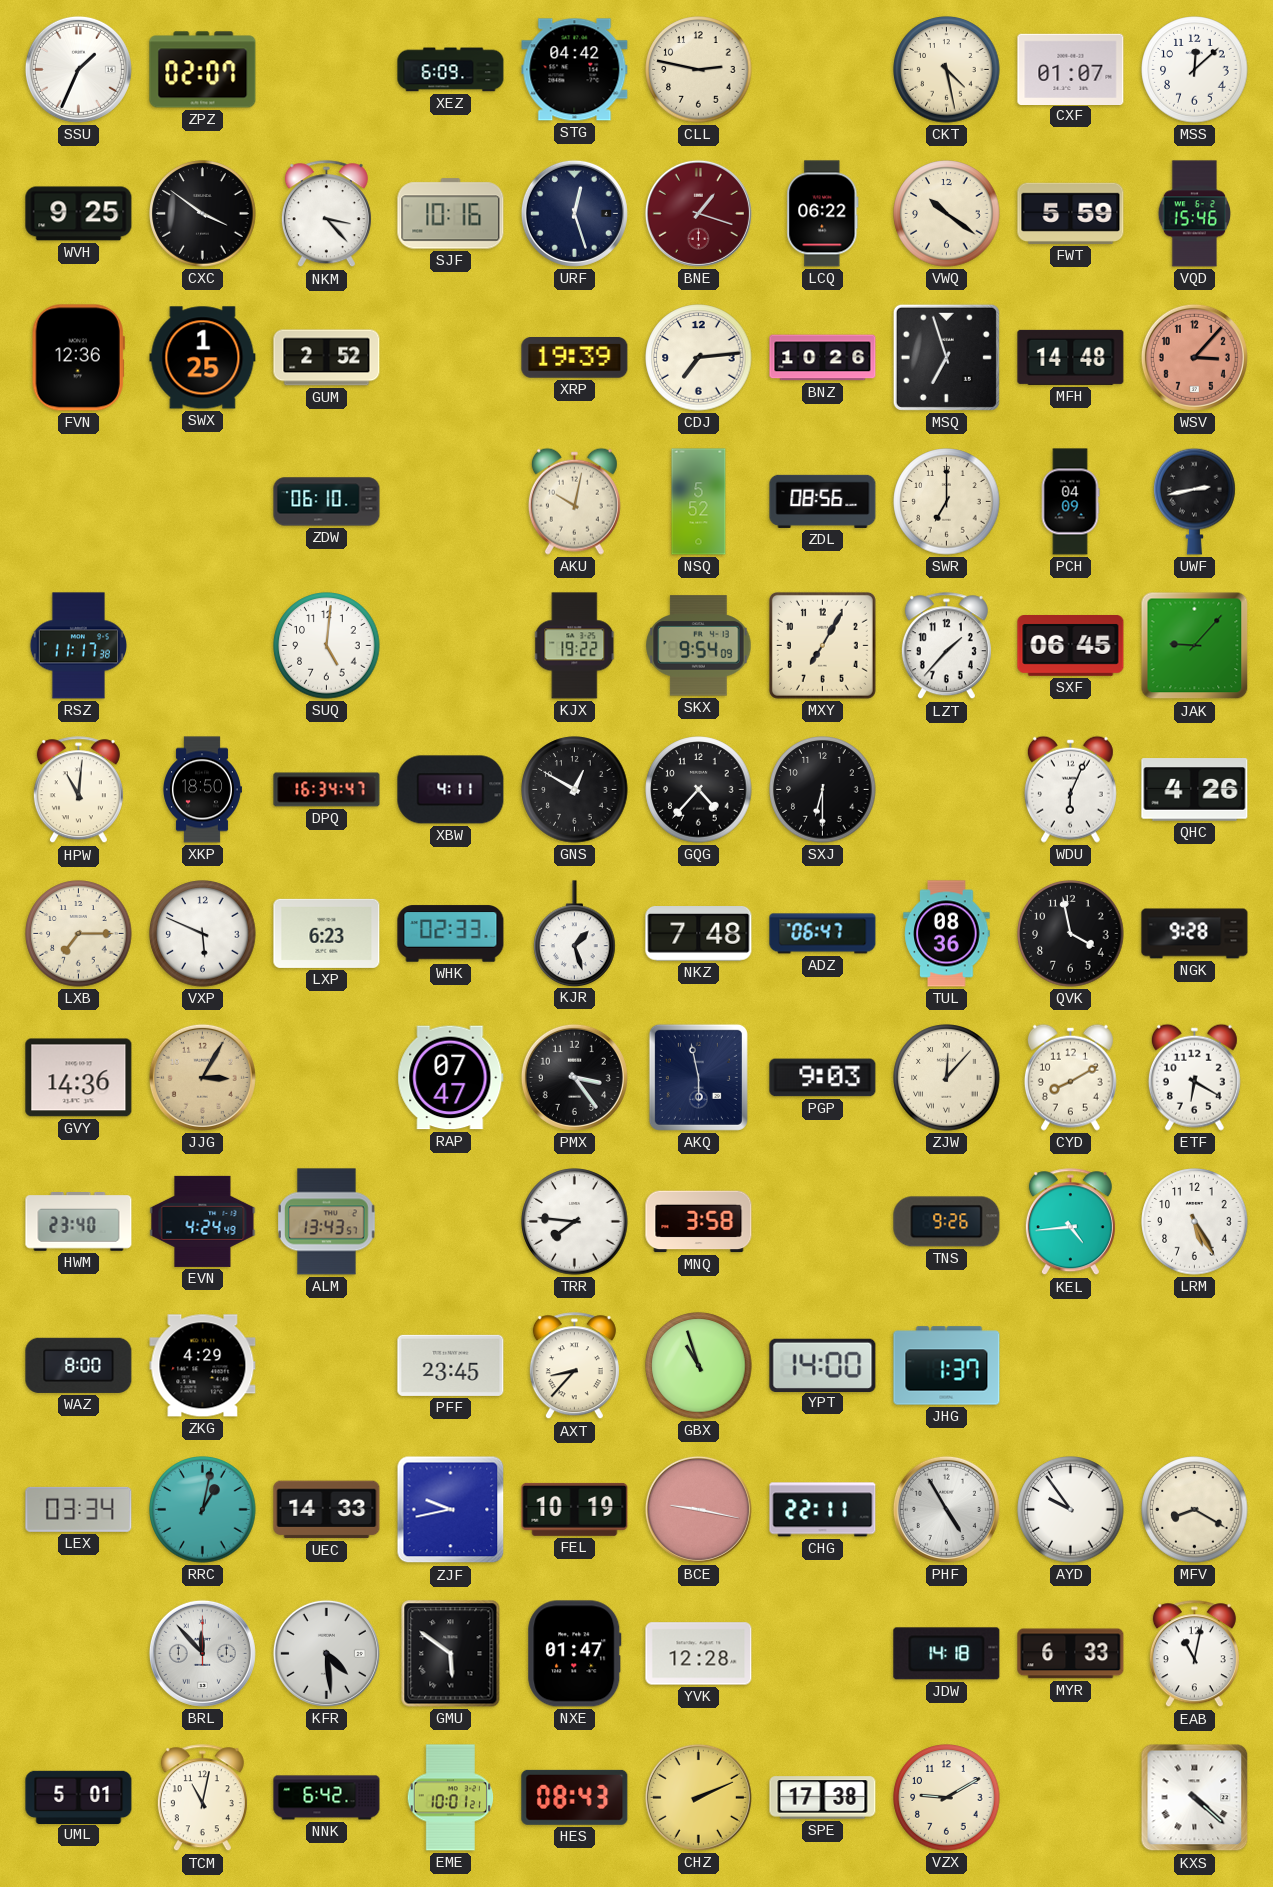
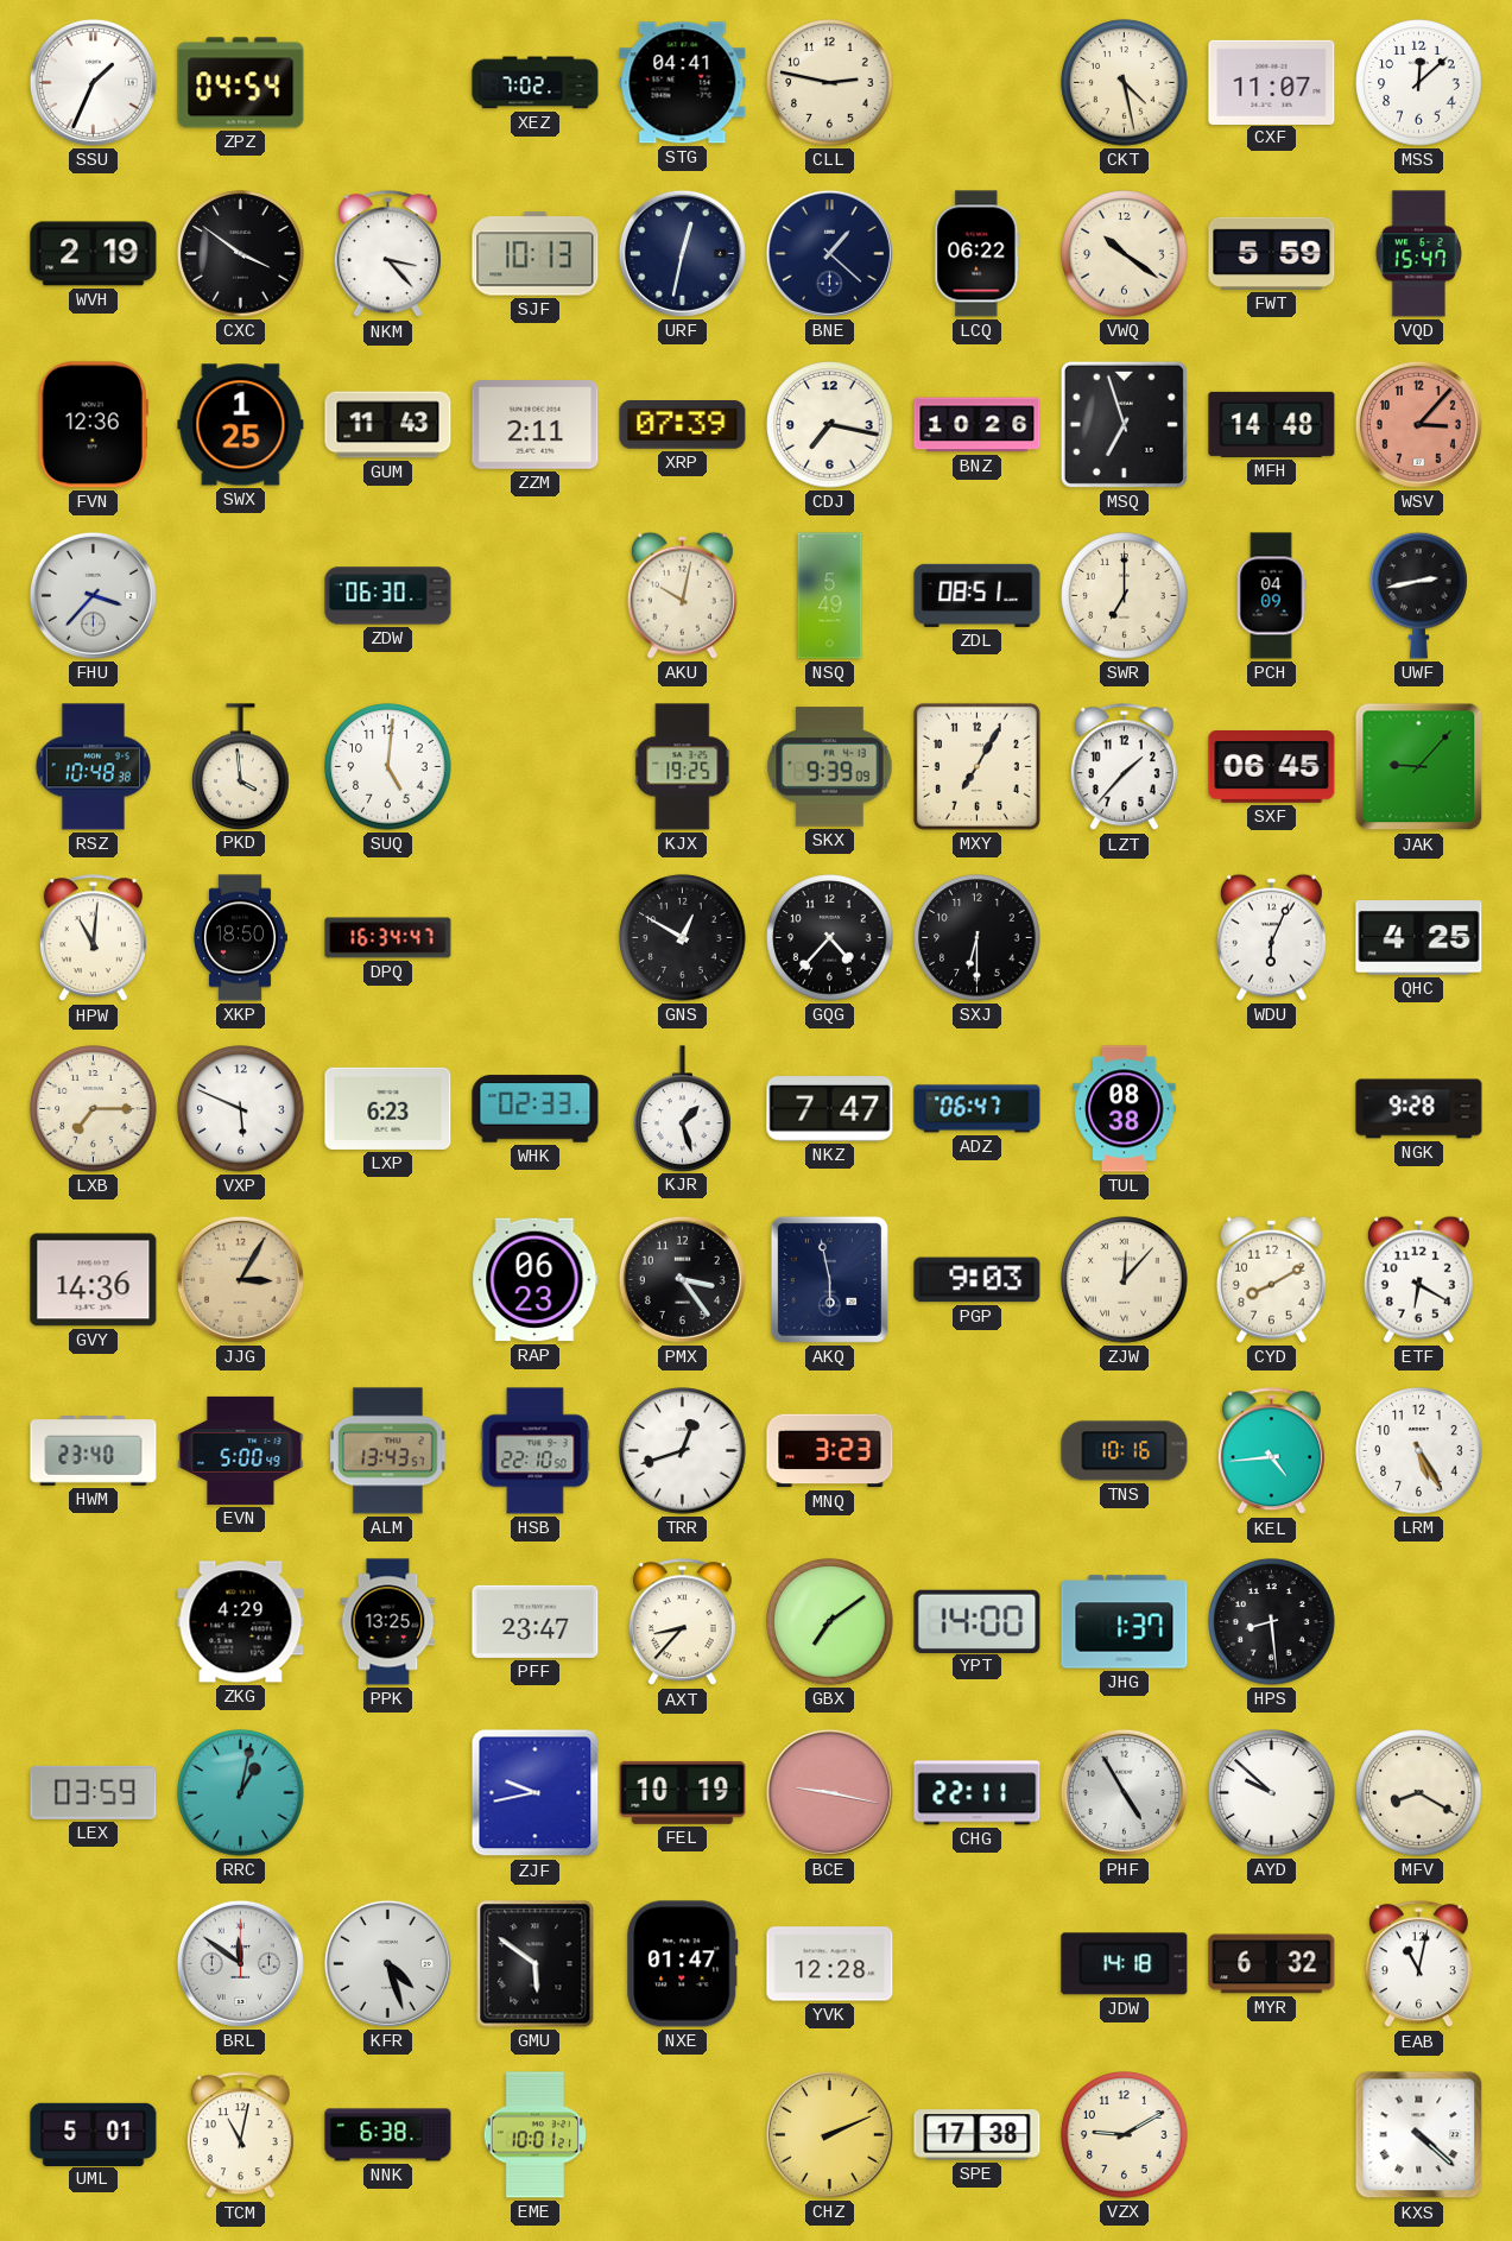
ZPZ: 02:07 -> 04:54
XEZ: 6:09 -> 7:02
STG: 04:42 -> 04:41
CXF: 01:07 -> 11:07
WVH: 9:25 -> 2:19
SJF: 10:16 -> 10:13
URF: 12:27 -> 12:32
BNE: 1:18 -> 1:22
BNE dial: burgundy -> navy
VQD: 15:46 -> 15:47
GUM: 2:52 -> 11:43
ZZM: none -> 2:11
XRP: 19:39 -> 07:39
CDJ: 7:14 -> 7:17
FHU: none -> 3:37
ZDW: 06:10 -> 06:30
NSQ: 5:52 -> 5:49
ZDL: 08:56 -> 08:51
RSZ: 11:17 -> 10:48
PKD: none -> 3:59
KJX: 19:22 -> 19:25
SKX: 9:54 -> 9:39
XBW: 4:11 -> none
QHC: 4:26 -> 4:25
NKZ: 7:48 -> 7:47
TUL: 08:36 -> 08:38
QVK: 3:58 -> none
RAP: 07:47 -> 06:23
EVN: 4:24 -> 5:00
HSB: none -> 22:10
TRR: 7:46 -> 12:42
MNQ: 3:58 -> 3:23
TNS: 9:26 -> 10:16
WAZ: 8:00 -> none
PPK: none -> 13:25
PFF: 23:45 -> 23:47
GBX: 10:57 -> 7:09
HPS: none -> 8:29
LEX: 03:34 -> 03:59
UEC: 14:33 -> none
AYD: 9:54 -> 9:52
BRL: 11:53 -> 11:51
KFR: 4:29 -> 4:27
MYR: 6:33 -> 6:32
NNK: 6:42 -> 6:38
HES: 08:43 -> none
